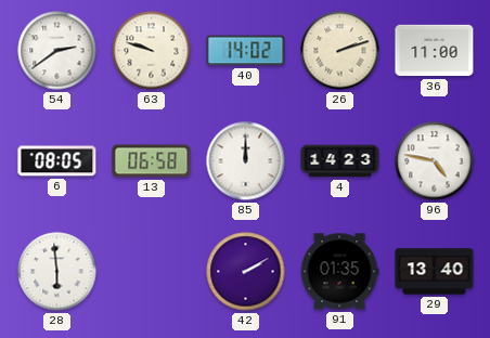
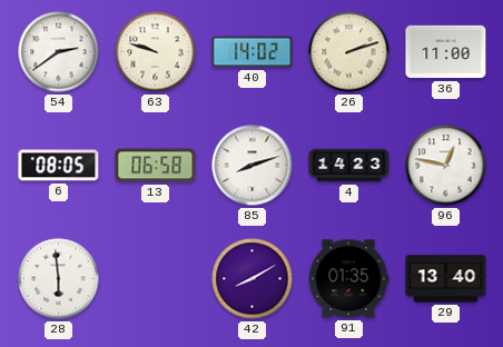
85: 12:00 -> 8:12
96: 4:47 -> 12:47
42: 2:10 -> 8:10
